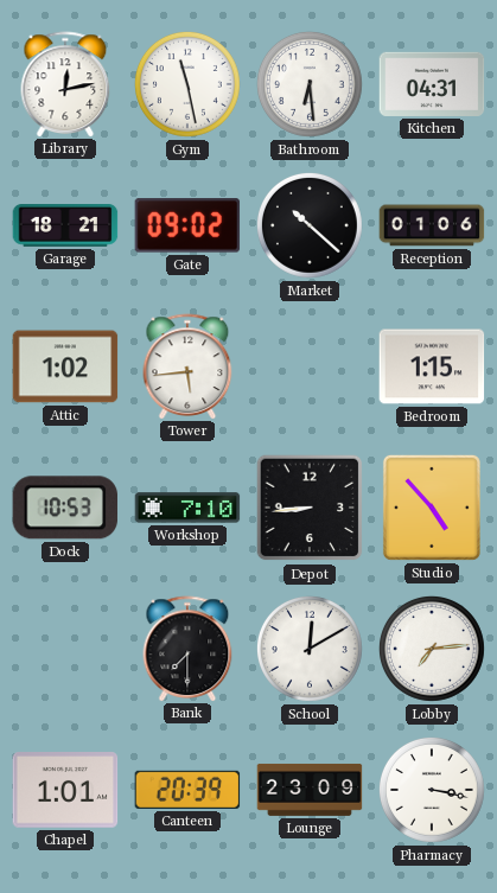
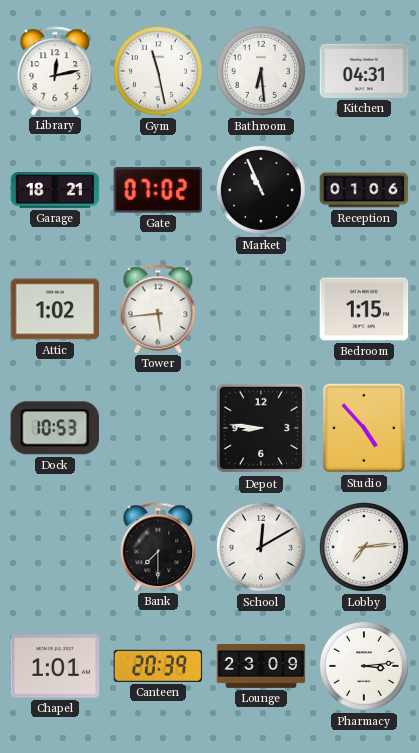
Gate: 09:02 -> 07:02
Market: 10:22 -> 10:56
Workshop: 7:10 -> none
Depot: 8:44 -> 8:46
Pharmacy: 3:17 -> 3:14
